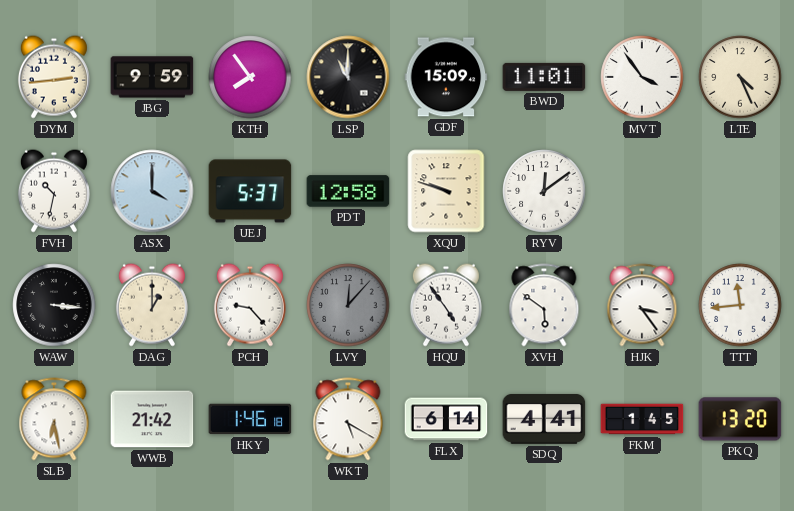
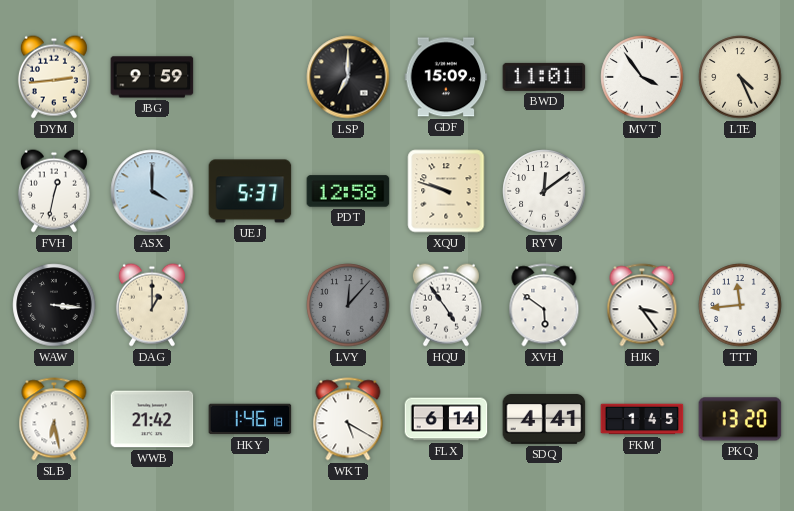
KTH: 7:54 -> none
LSP: 11:00 -> 7:00
FVH: 10:32 -> 12:32
PCH: 9:23 -> none
